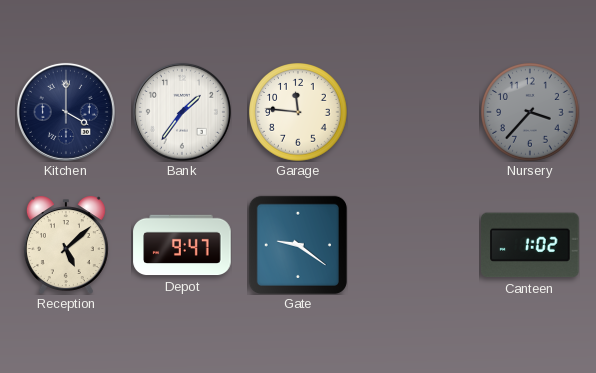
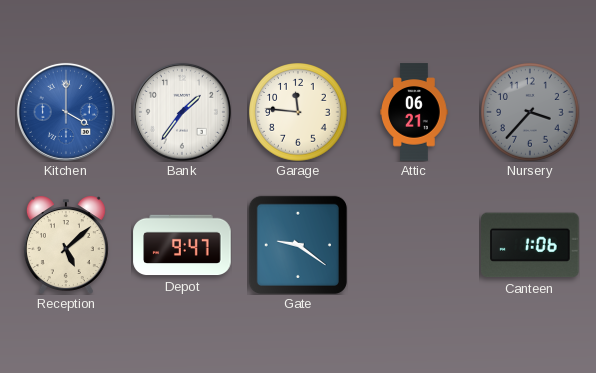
Kitchen dial: navy -> blue
Attic: none -> 06:21
Canteen: 1:02 -> 1:06
